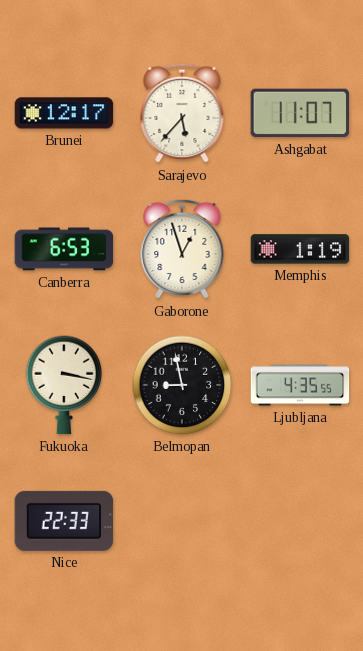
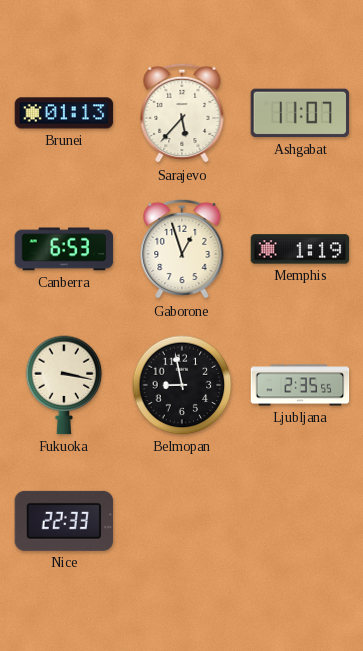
Brunei: 12:17 -> 01:13
Ljubljana: 4:35 -> 2:35
